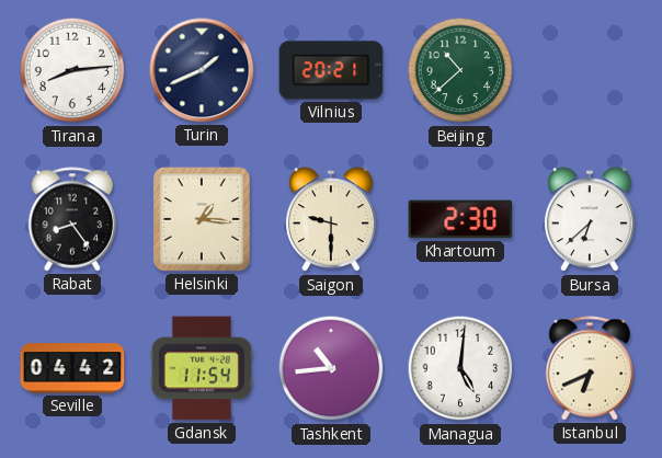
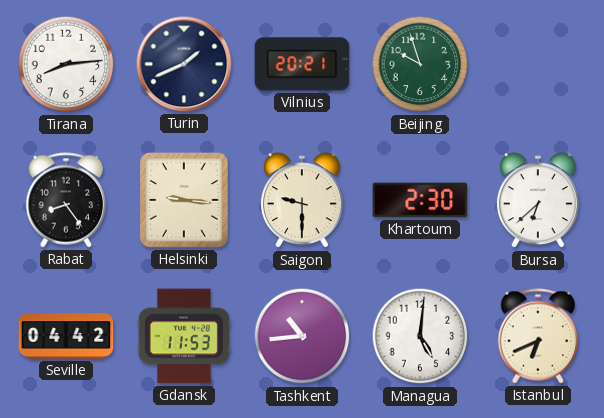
Beijing: 10:38 -> 9:57
Helsinki: 1:16 -> 9:16
Gdansk: 11:54 -> 11:53
